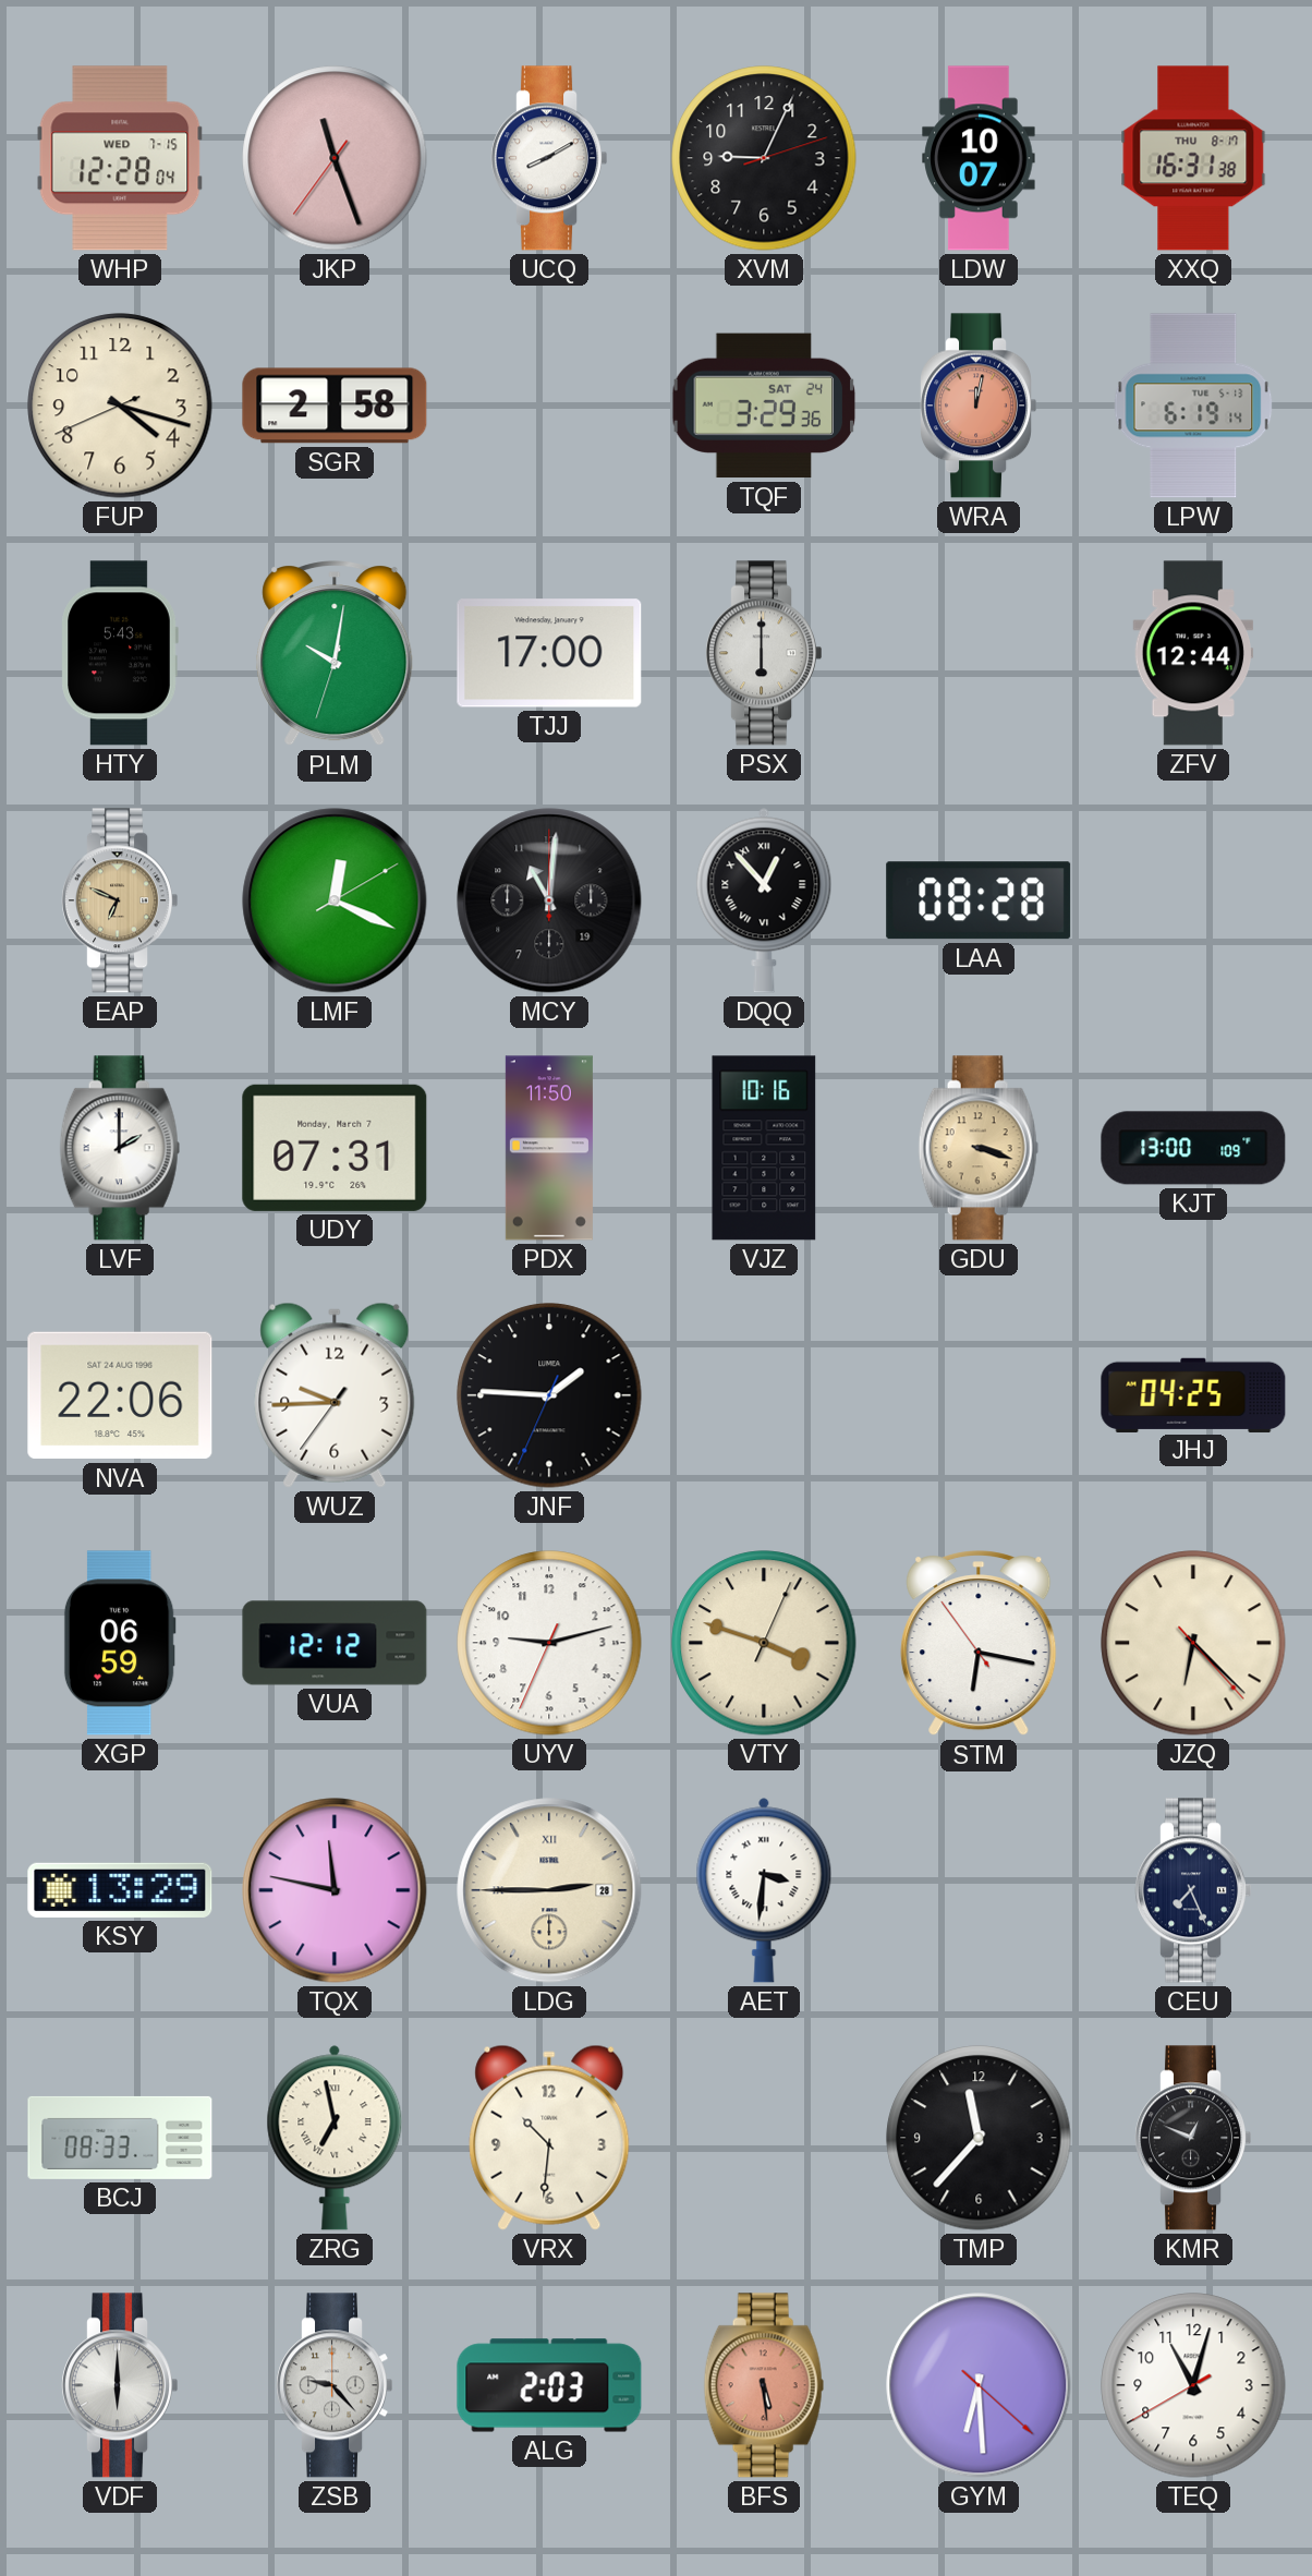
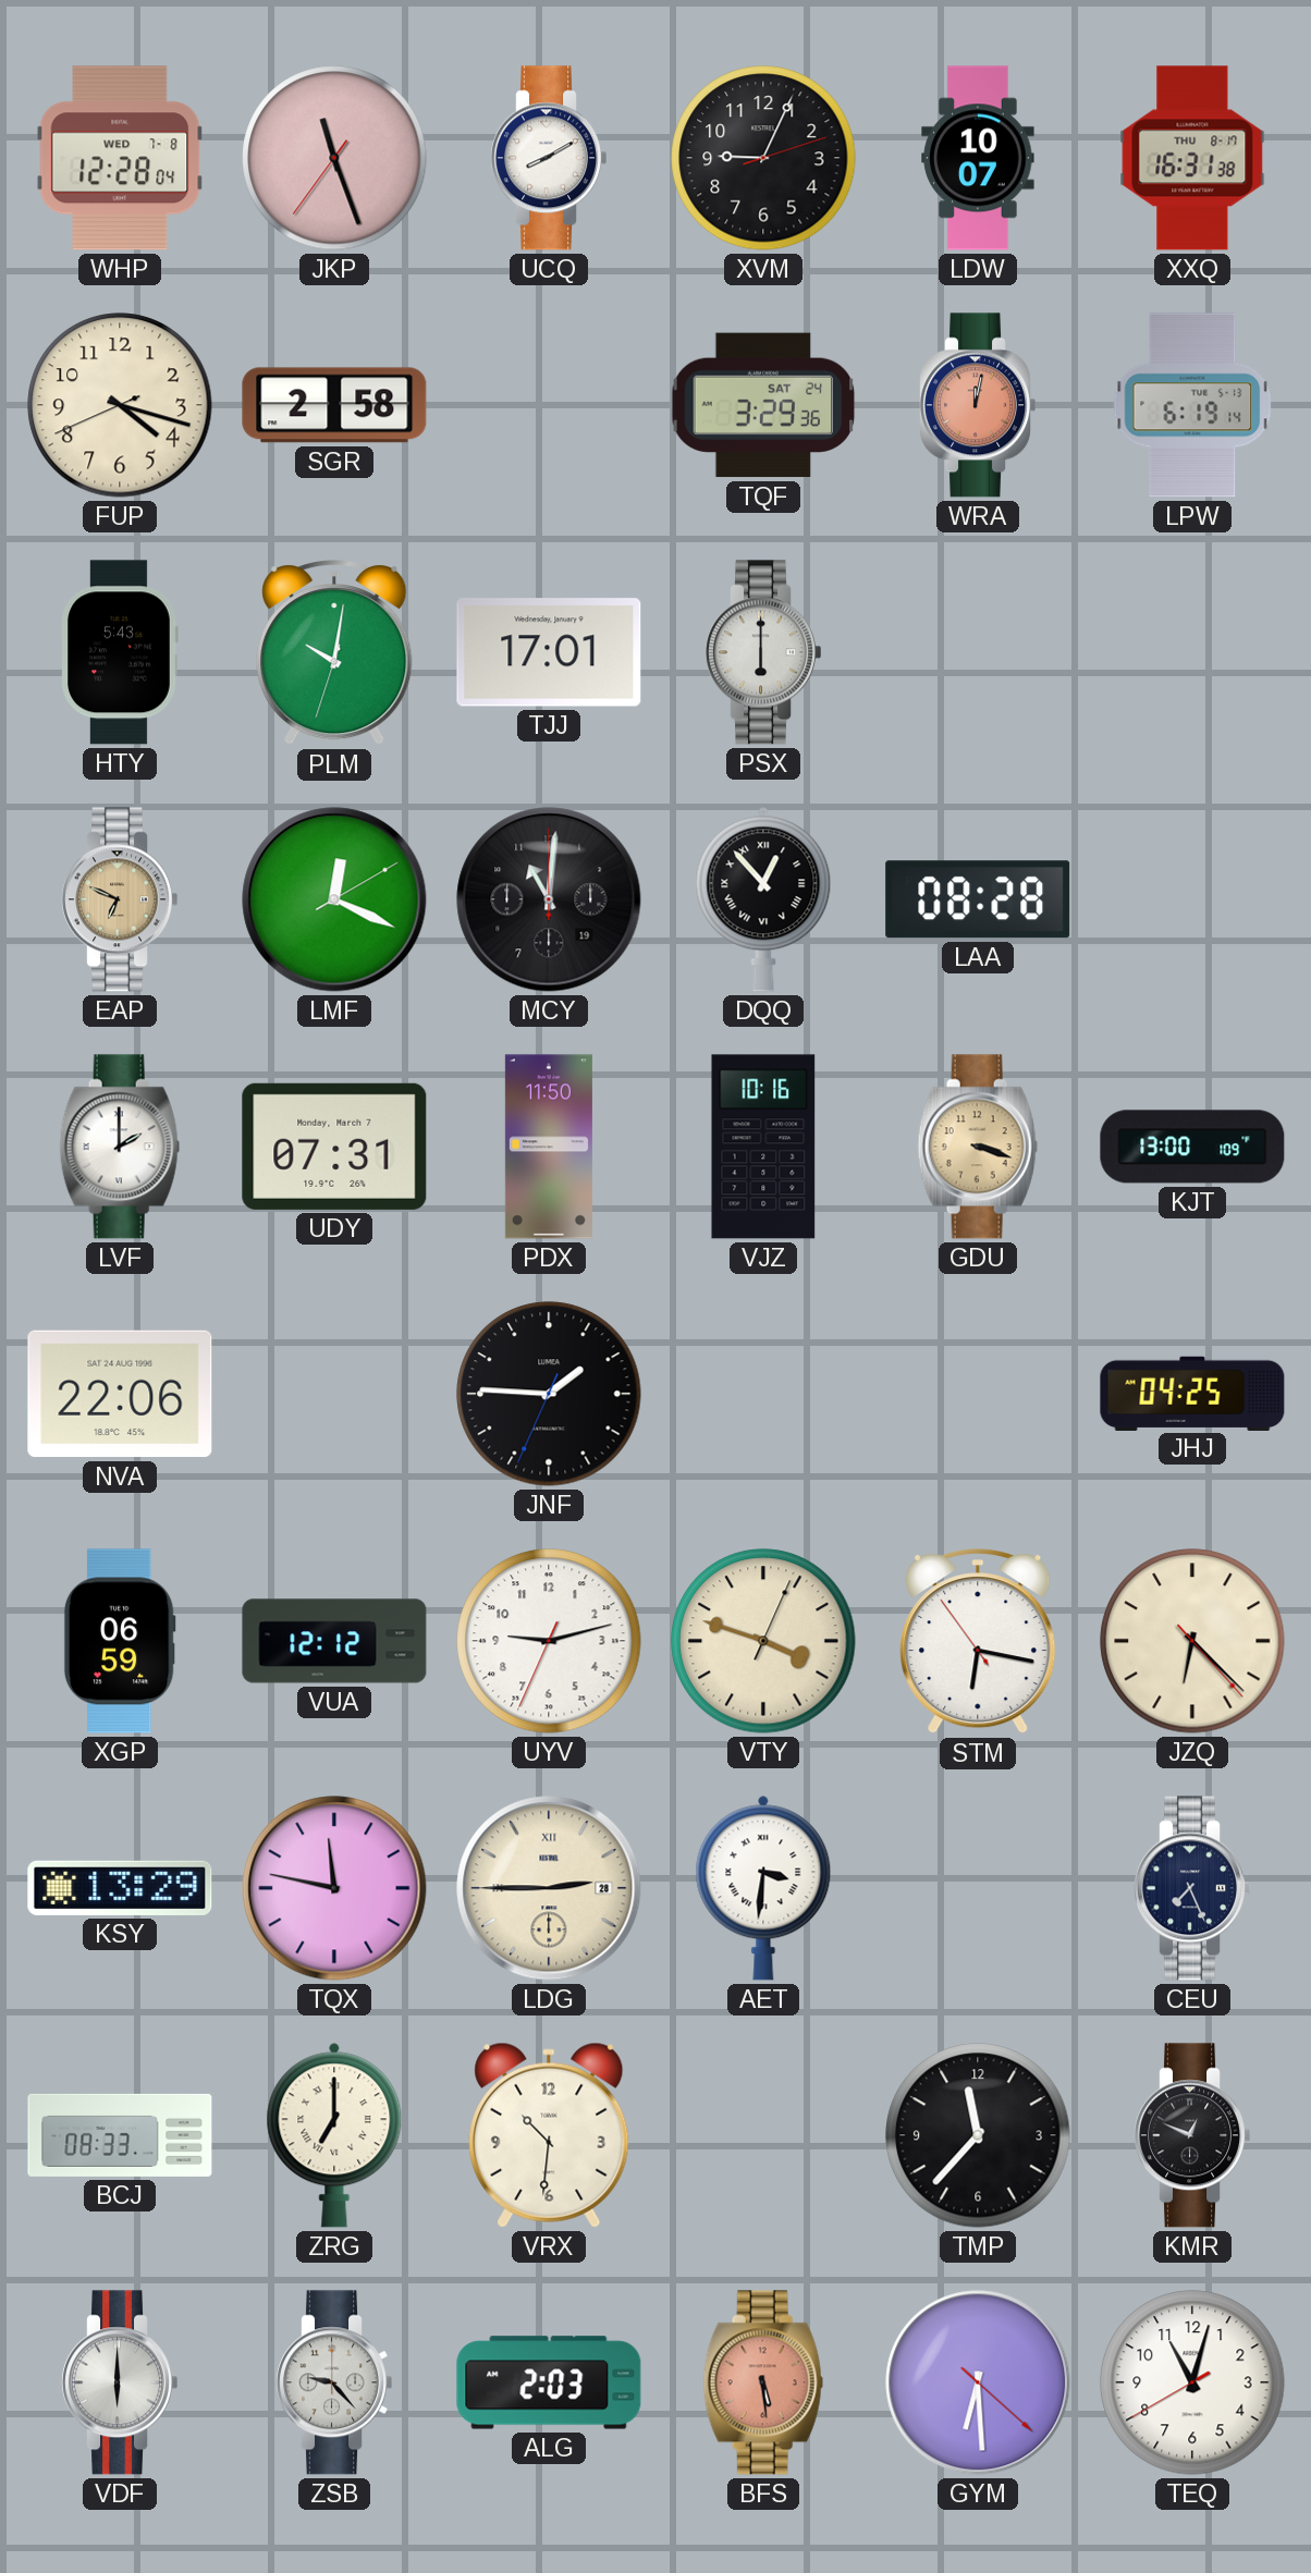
WHP date: WED 7-15 -> WED 7-8
TJJ: 17:00 -> 17:01
ZFV: 12:44 -> none
WUZ: 9:44 -> none
ZRG: 6:58 -> 7:00
